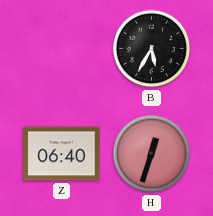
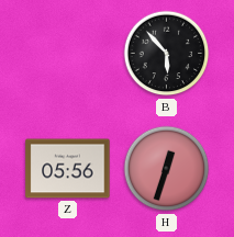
B: 5:35 -> 5:53
Z: 06:40 -> 05:56
